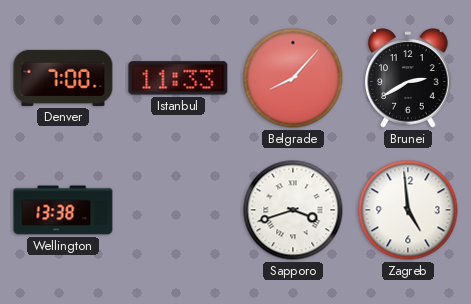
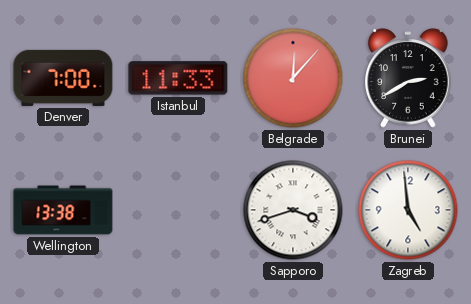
Belgrade: 8:07 -> 12:07
